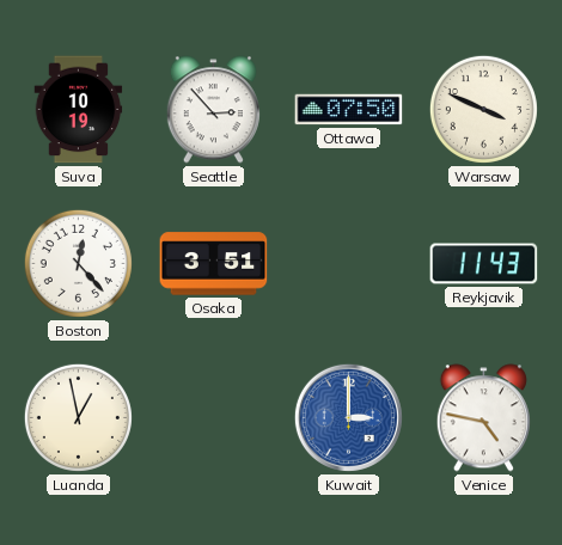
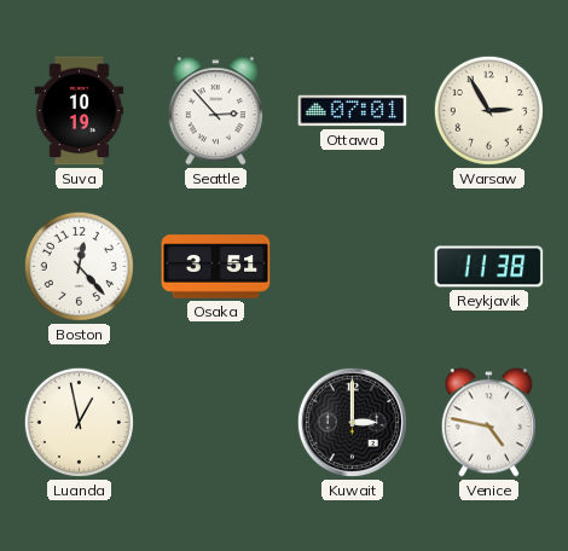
Ottawa: 07:50 -> 07:01
Warsaw: 3:49 -> 2:55
Reykjavik: 11:43 -> 11:38
Kuwait dial: blue -> black
